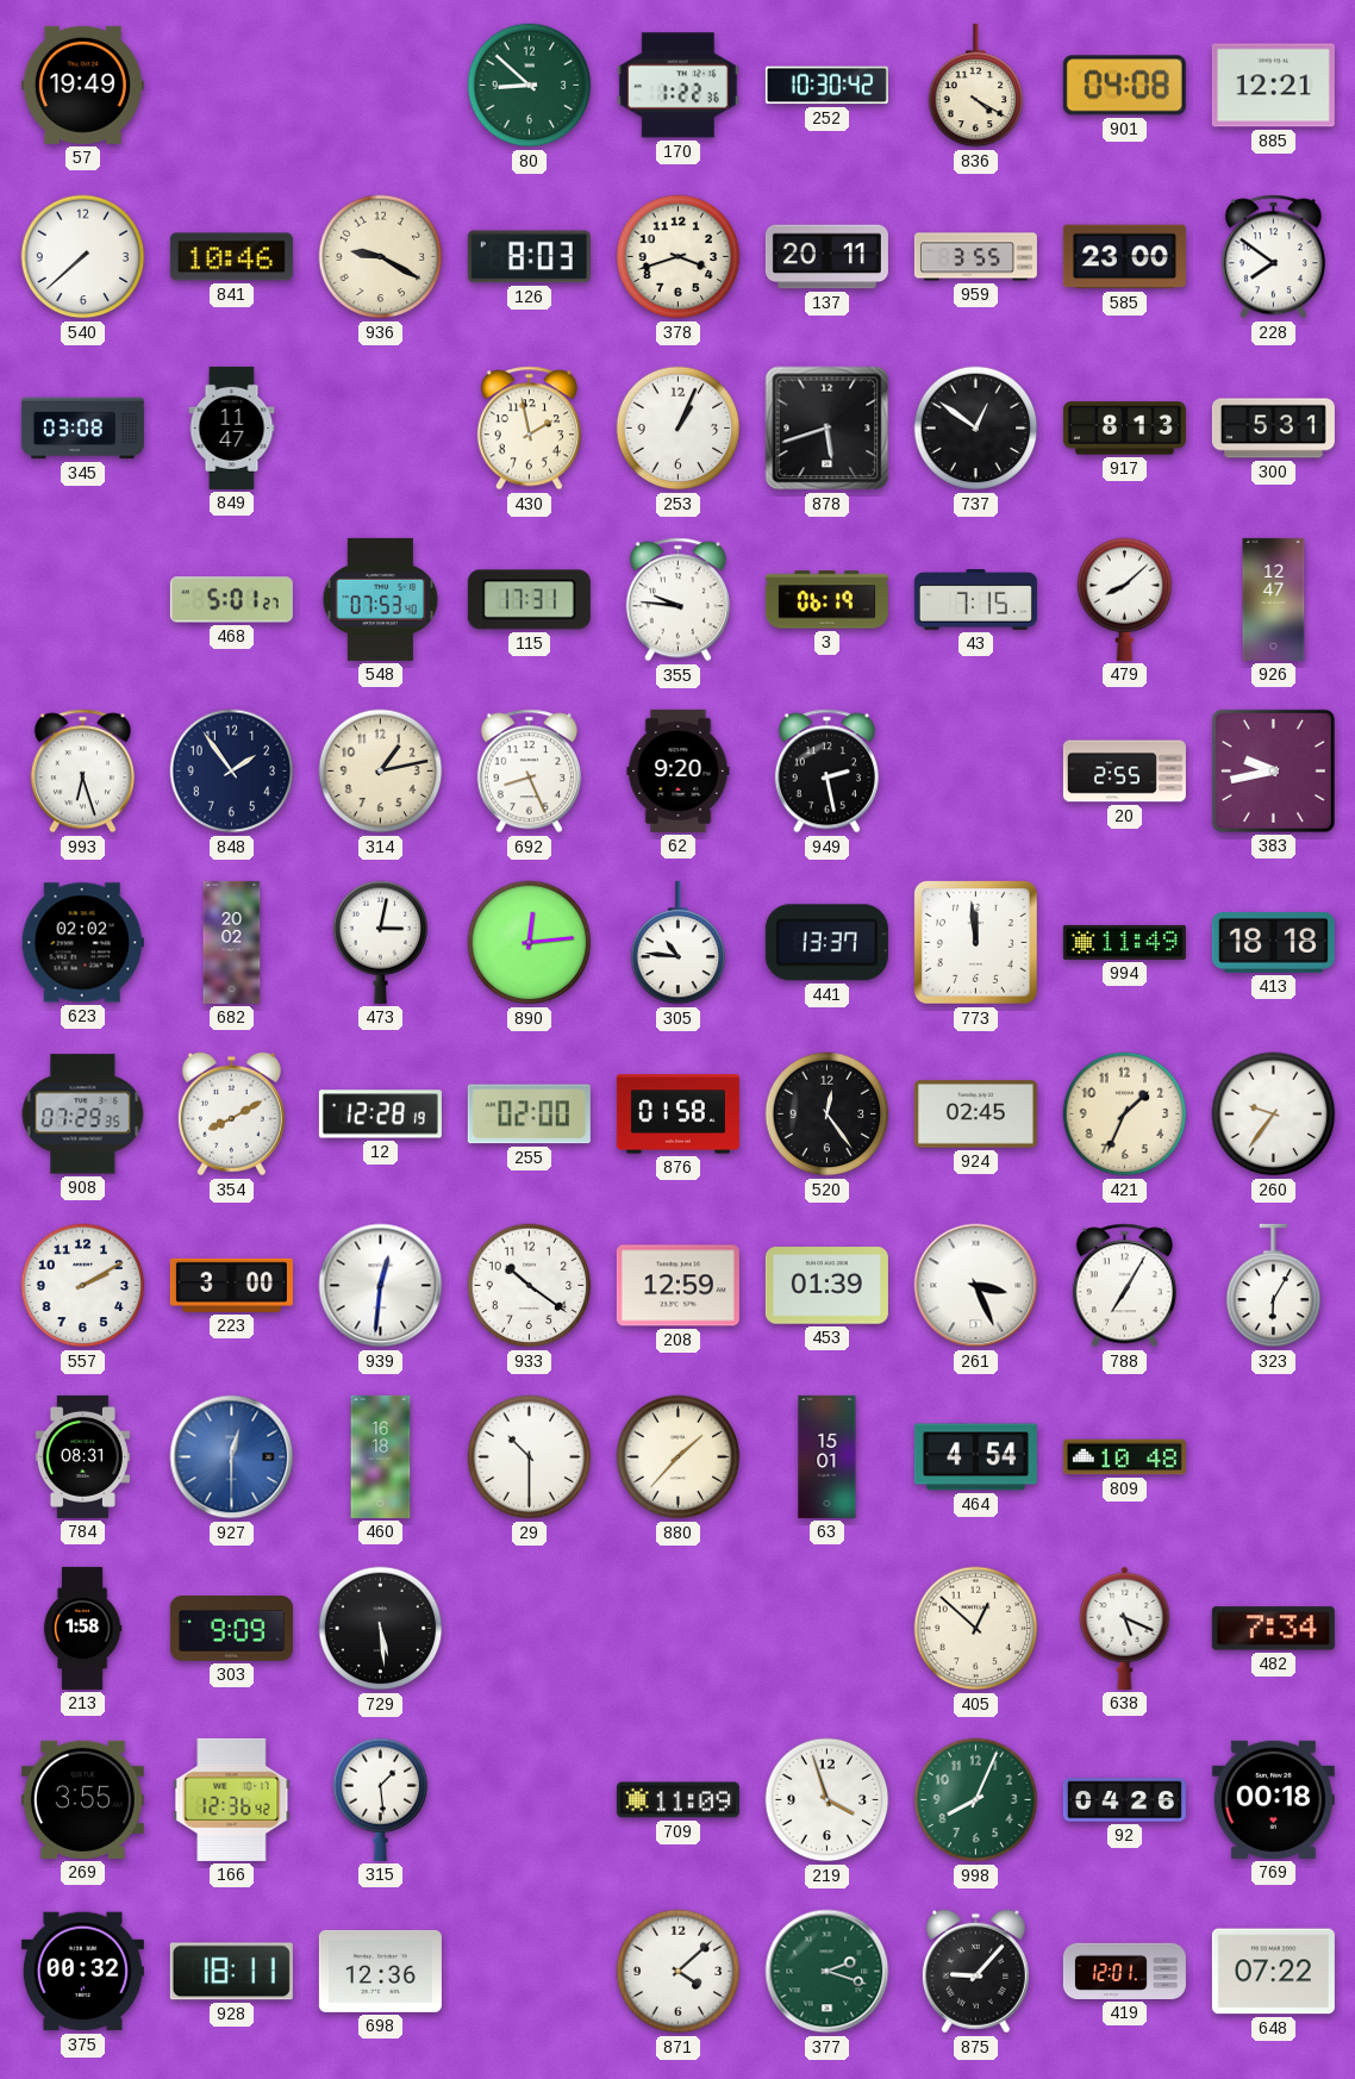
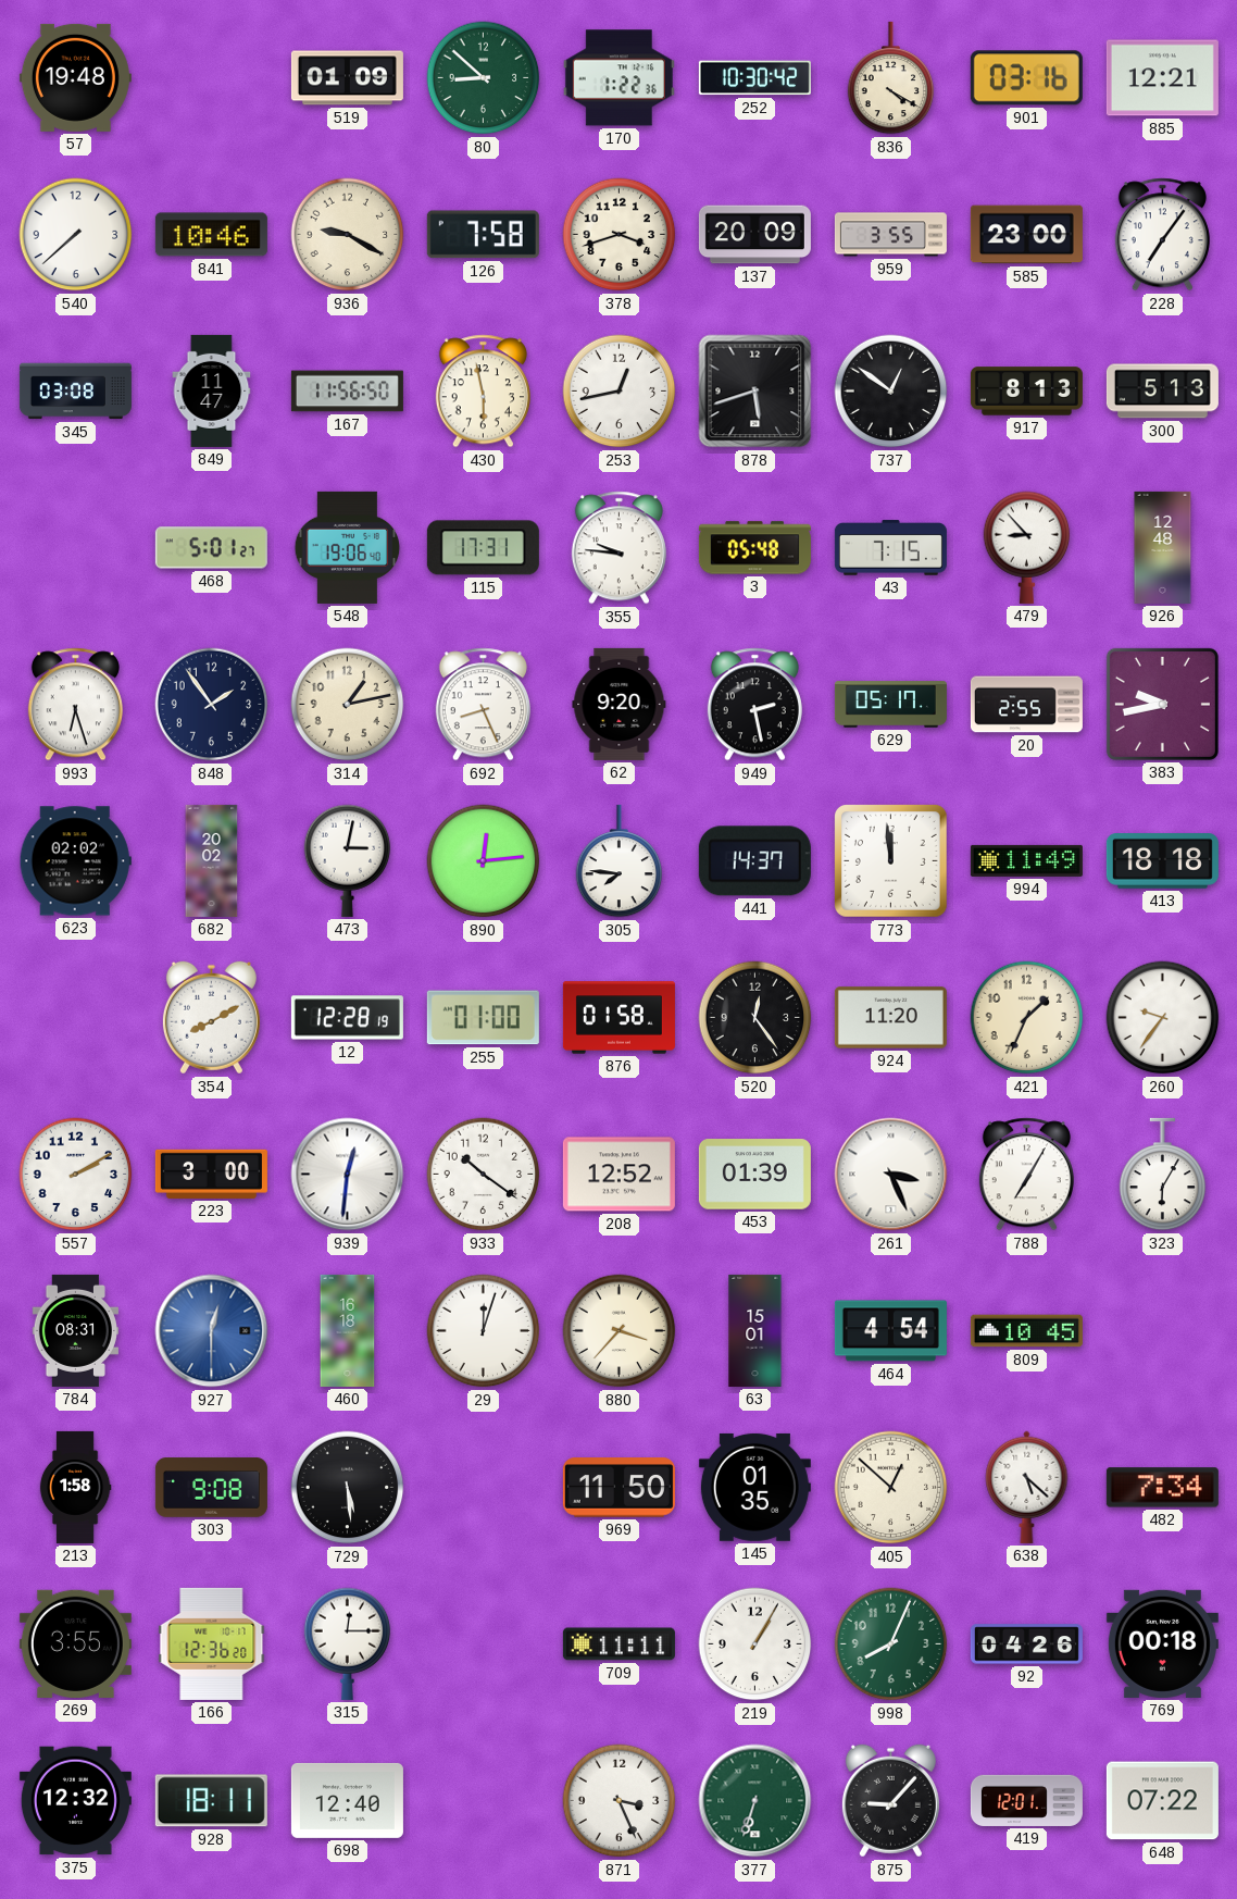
57: 19:49 -> 19:48
519: none -> 01:09
901: 04:08 -> 03:16
126: 8:03 -> 7:58
137: 20:11 -> 20:09
228: 7:51 -> 7:06
167: none -> 11:56
430: 1:58 -> 5:58
253: 1:04 -> 12:43
300: 5:31 -> 5:13
548: 07:53 -> 19:06
3: 06:19 -> 05:48
479: 8:08 -> 8:53
926: 12:47 -> 12:48
629: none -> 05:17
305: 10:46 -> 7:46
441: 13:37 -> 14:37
908: 07:29 -> none
255: 02:00 -> 01:00
924: 02:45 -> 11:20
208: 12:59 -> 12:52
29: 10:30 -> 12:03
880: 1:37 -> 3:37
809: 10:48 -> 10:45
303: 9:09 -> 9:08
969: none -> 11:50
145: none -> 01:35
638: 5:19 -> 5:22
166: 12:36:42 -> 12:36:20
315: 1:29 -> 12:15
709: 11:09 -> 11:11
219: 3:57 -> 1:05
375: 00:32 -> 12:32
698: 12:36 -> 12:40
871: 4:08 -> 3:26
377: 2:18 -> 6:33
